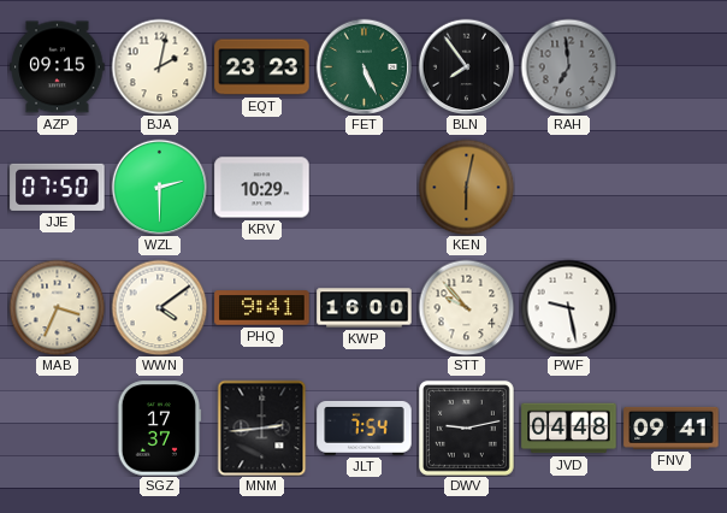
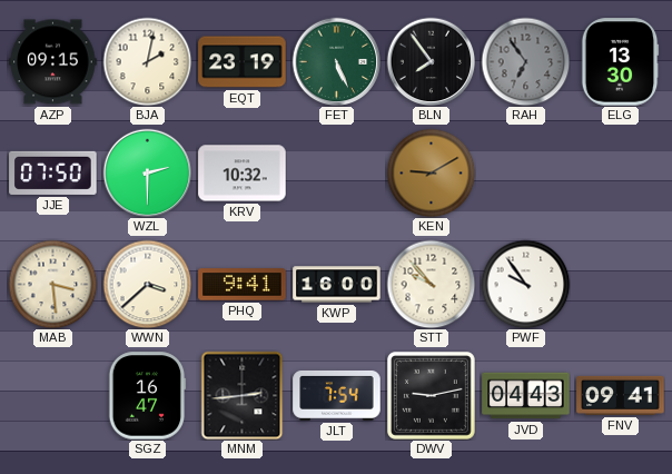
EQT: 23:23 -> 23:19
RAH: 6:59 -> 6:54
ELG: none -> 13:30
KRV: 10:29 -> 10:32
KEN: 6:02 -> 9:10
MAB: 3:34 -> 3:29
WWN: 4:09 -> 3:38
PWF: 9:28 -> 9:54
SGZ: 17:37 -> 16:47
JVD: 04:48 -> 04:43
